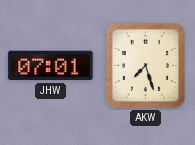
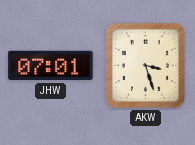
AKW: 7:27 -> 3:27
